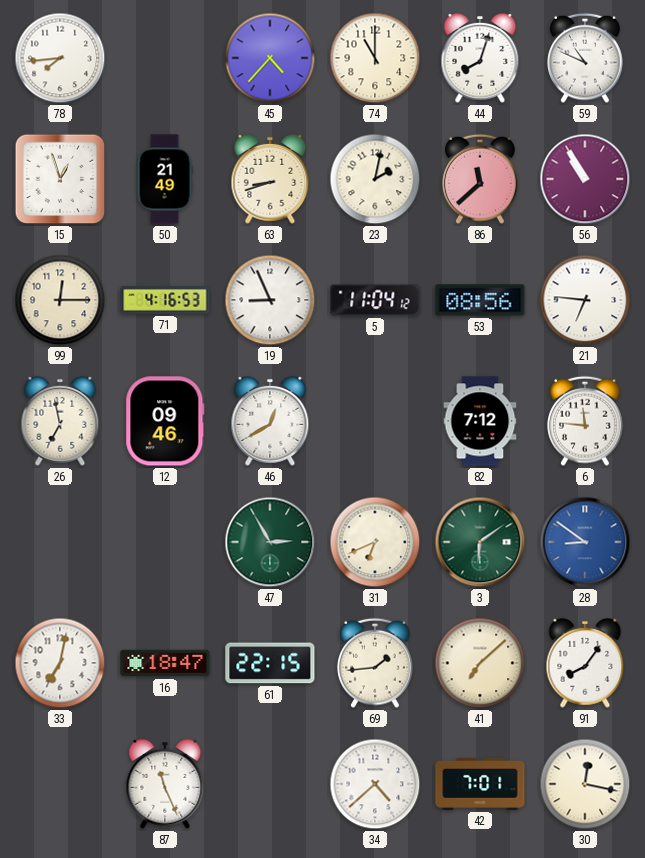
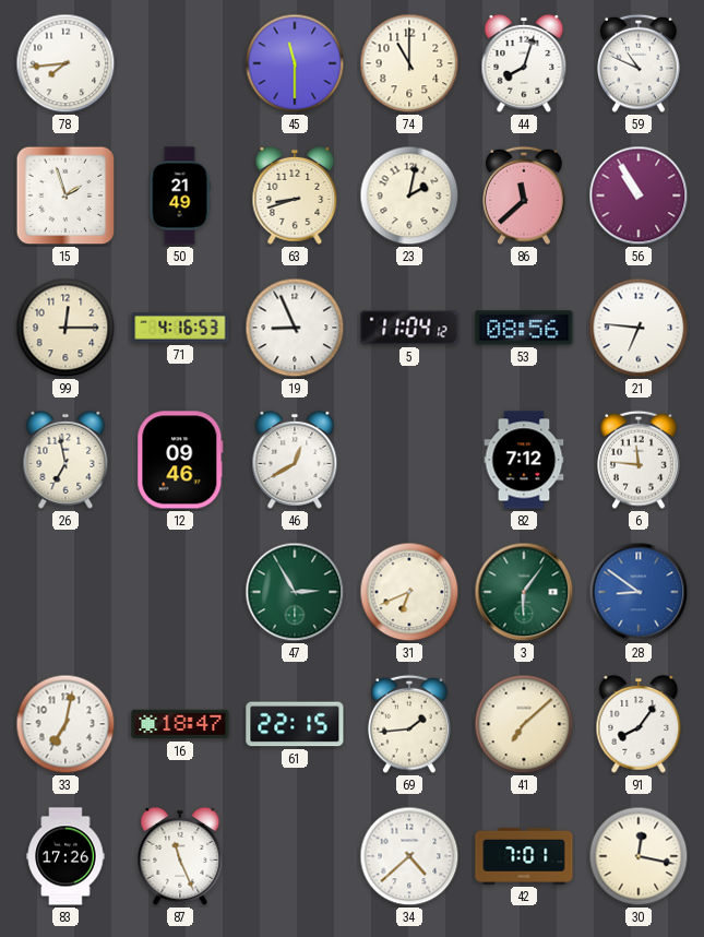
45: 4:37 -> 11:30
15: 12:57 -> 1:57
3: 6:09 -> 6:06
83: none -> 17:26
